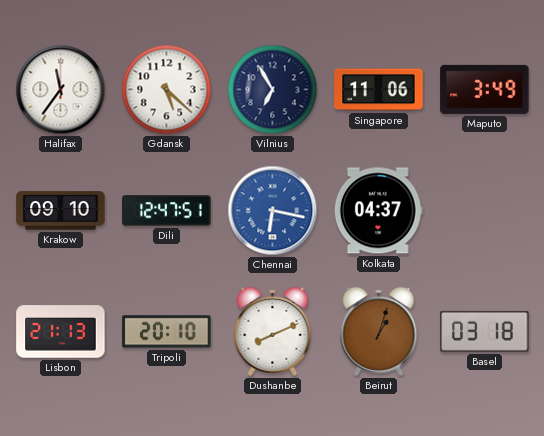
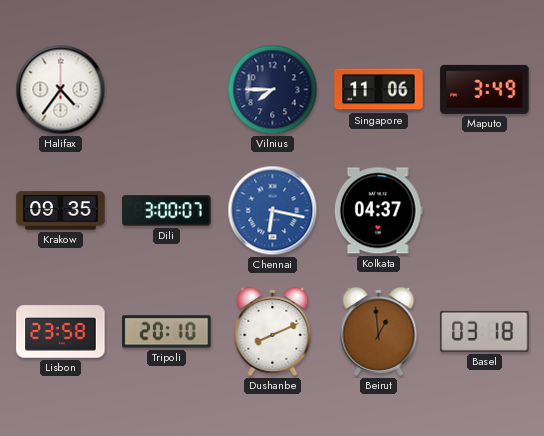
Halifax: 11:36 -> 4:36
Gdansk: 5:22 -> none
Vilnius: 6:55 -> 7:45
Krakow: 09:10 -> 09:35
Dili: 12:47 -> 3:00
Lisbon: 21:13 -> 23:58
Beirut: 1:03 -> 12:59
